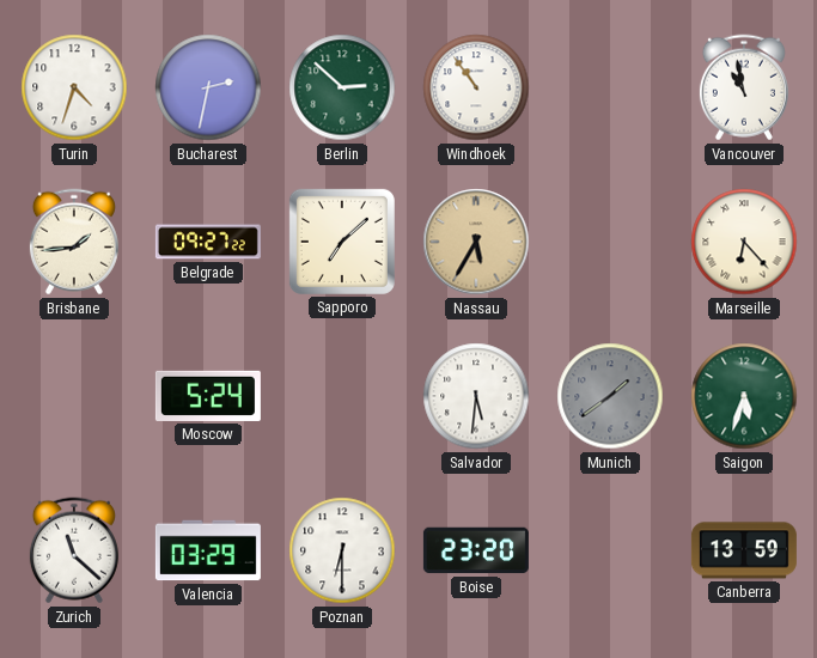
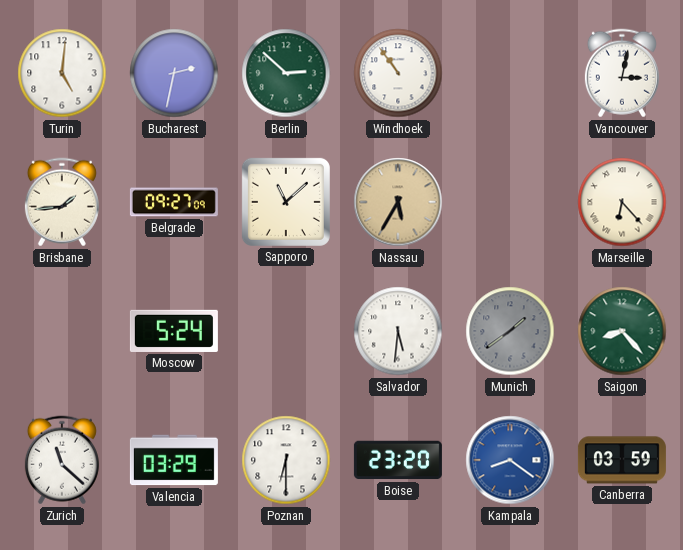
Turin: 4:33 -> 5:01
Vancouver: 10:58 -> 3:02
Belgrade: 09:27:22 -> 09:27:09
Sapporo: 7:08 -> 11:08
Saigon: 5:33 -> 8:23
Kampala: none -> 8:21
Canberra: 13:59 -> 03:59
